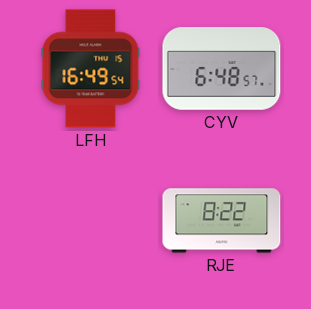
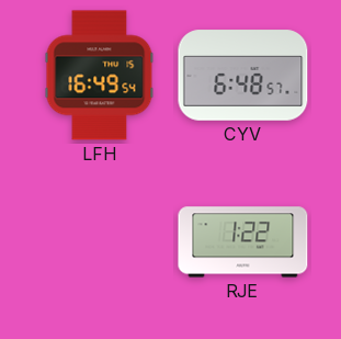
RJE: 8:22 -> 1:22
